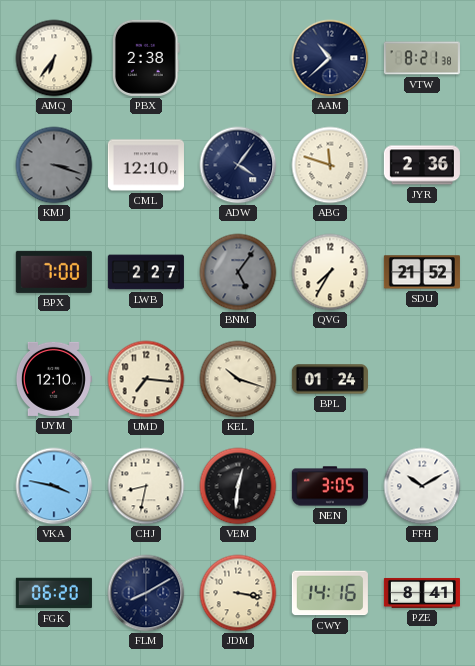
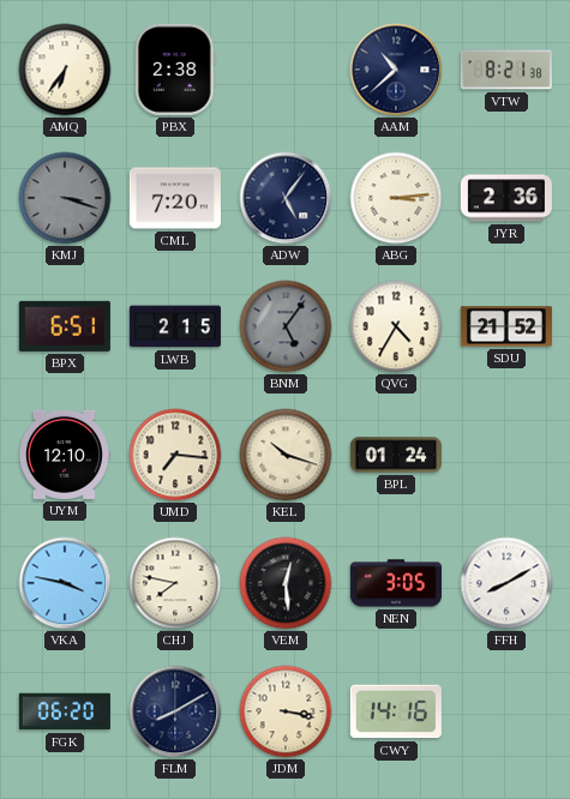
CML: 12:10 -> 7:20
ADW: 4:06 -> 5:06
ABG: 11:48 -> 3:14
BPX: 7:00 -> 6:51
LWB: 2:27 -> 2:15
QVG: 7:35 -> 4:35
CHJ: 8:32 -> 7:47
VEM: 12:31 -> 12:29
FFH: 10:10 -> 8:10
PZE: 8:41 -> none
